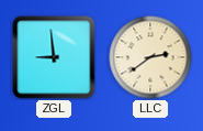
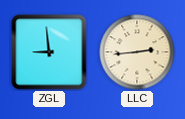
LLC: 2:39 -> 2:44
